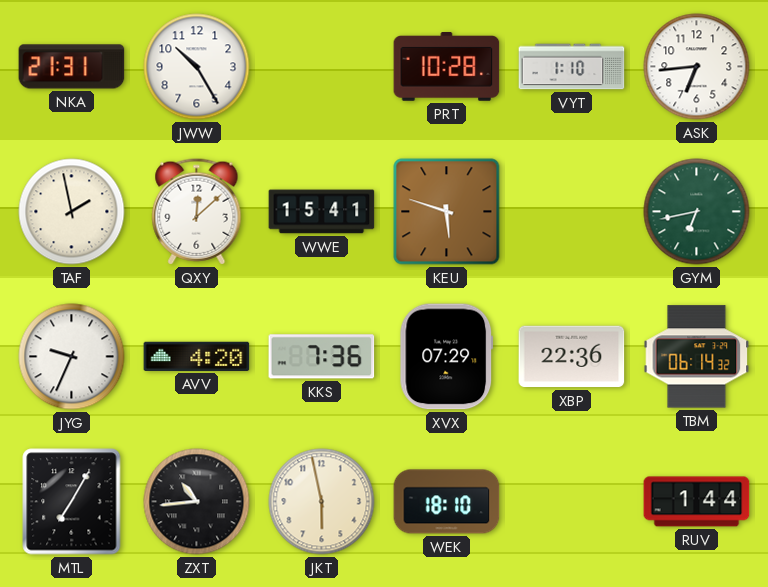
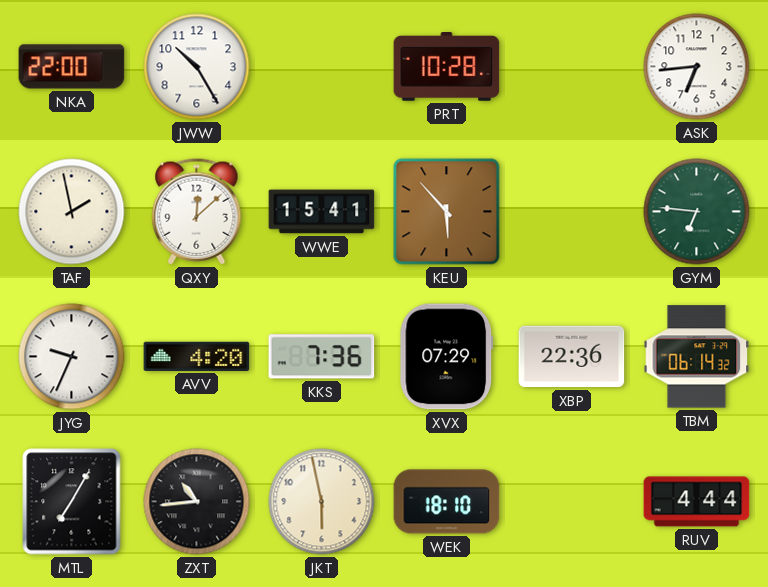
NKA: 21:31 -> 22:00
VYT: 1:10 -> none
KEU: 5:48 -> 5:53
GYM: 6:43 -> 6:46
RUV: 1:44 -> 4:44
